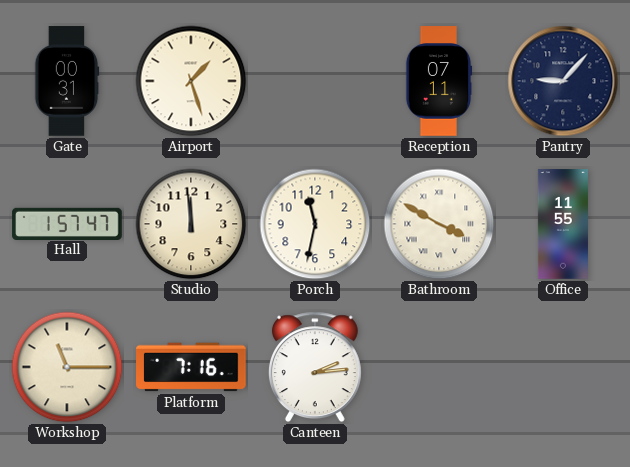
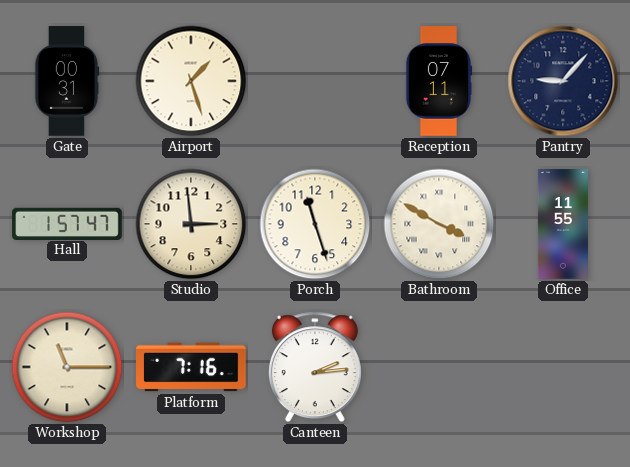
Studio: 11:59 -> 2:59
Porch: 11:32 -> 11:27
